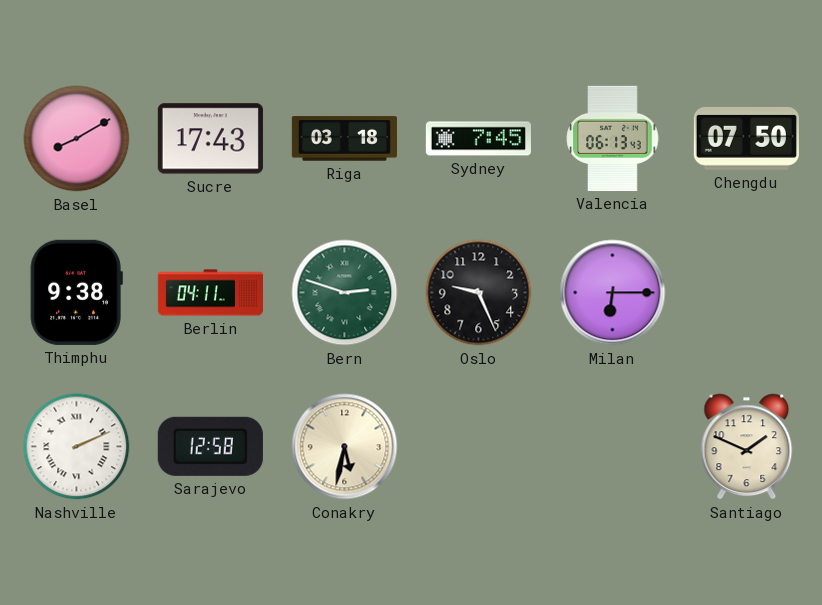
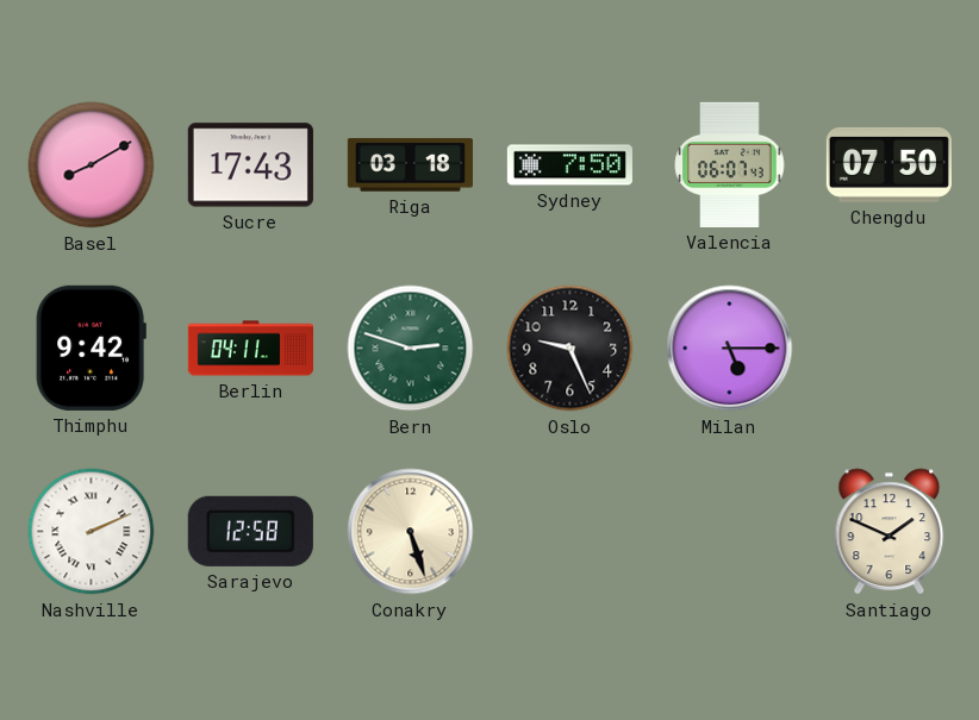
Sydney: 7:45 -> 7:50
Valencia: 06:13 -> 06:07
Thimphu: 9:38 -> 9:42
Milan: 6:15 -> 5:15
Conakry: 5:32 -> 5:27
